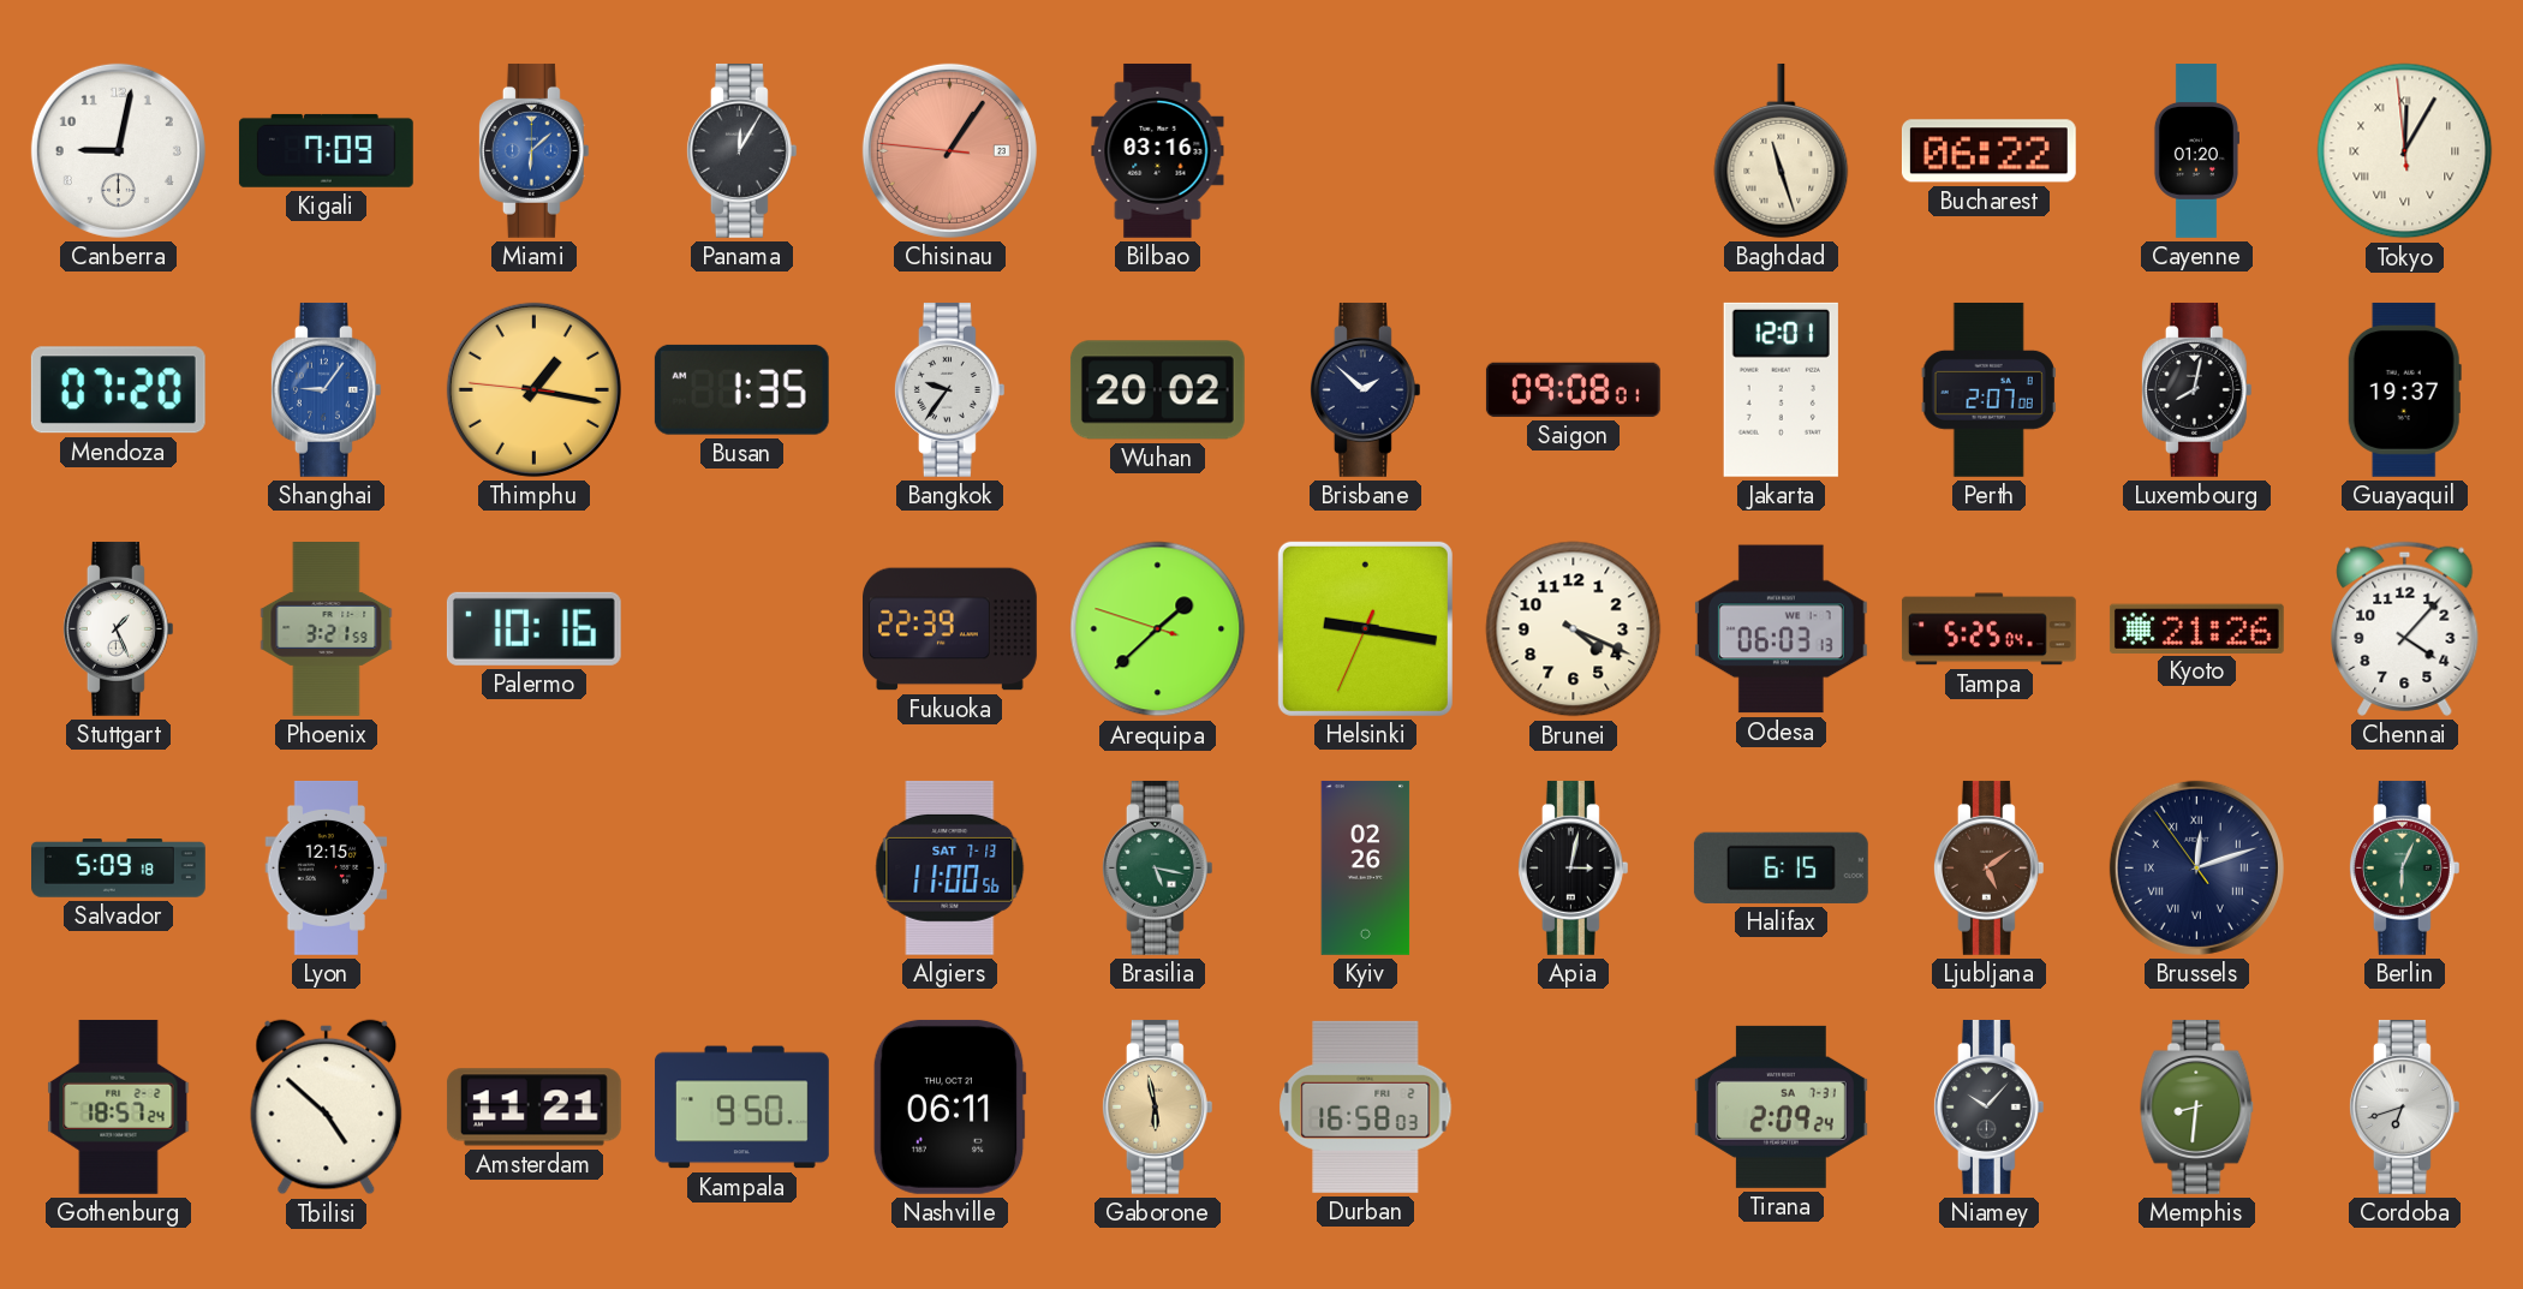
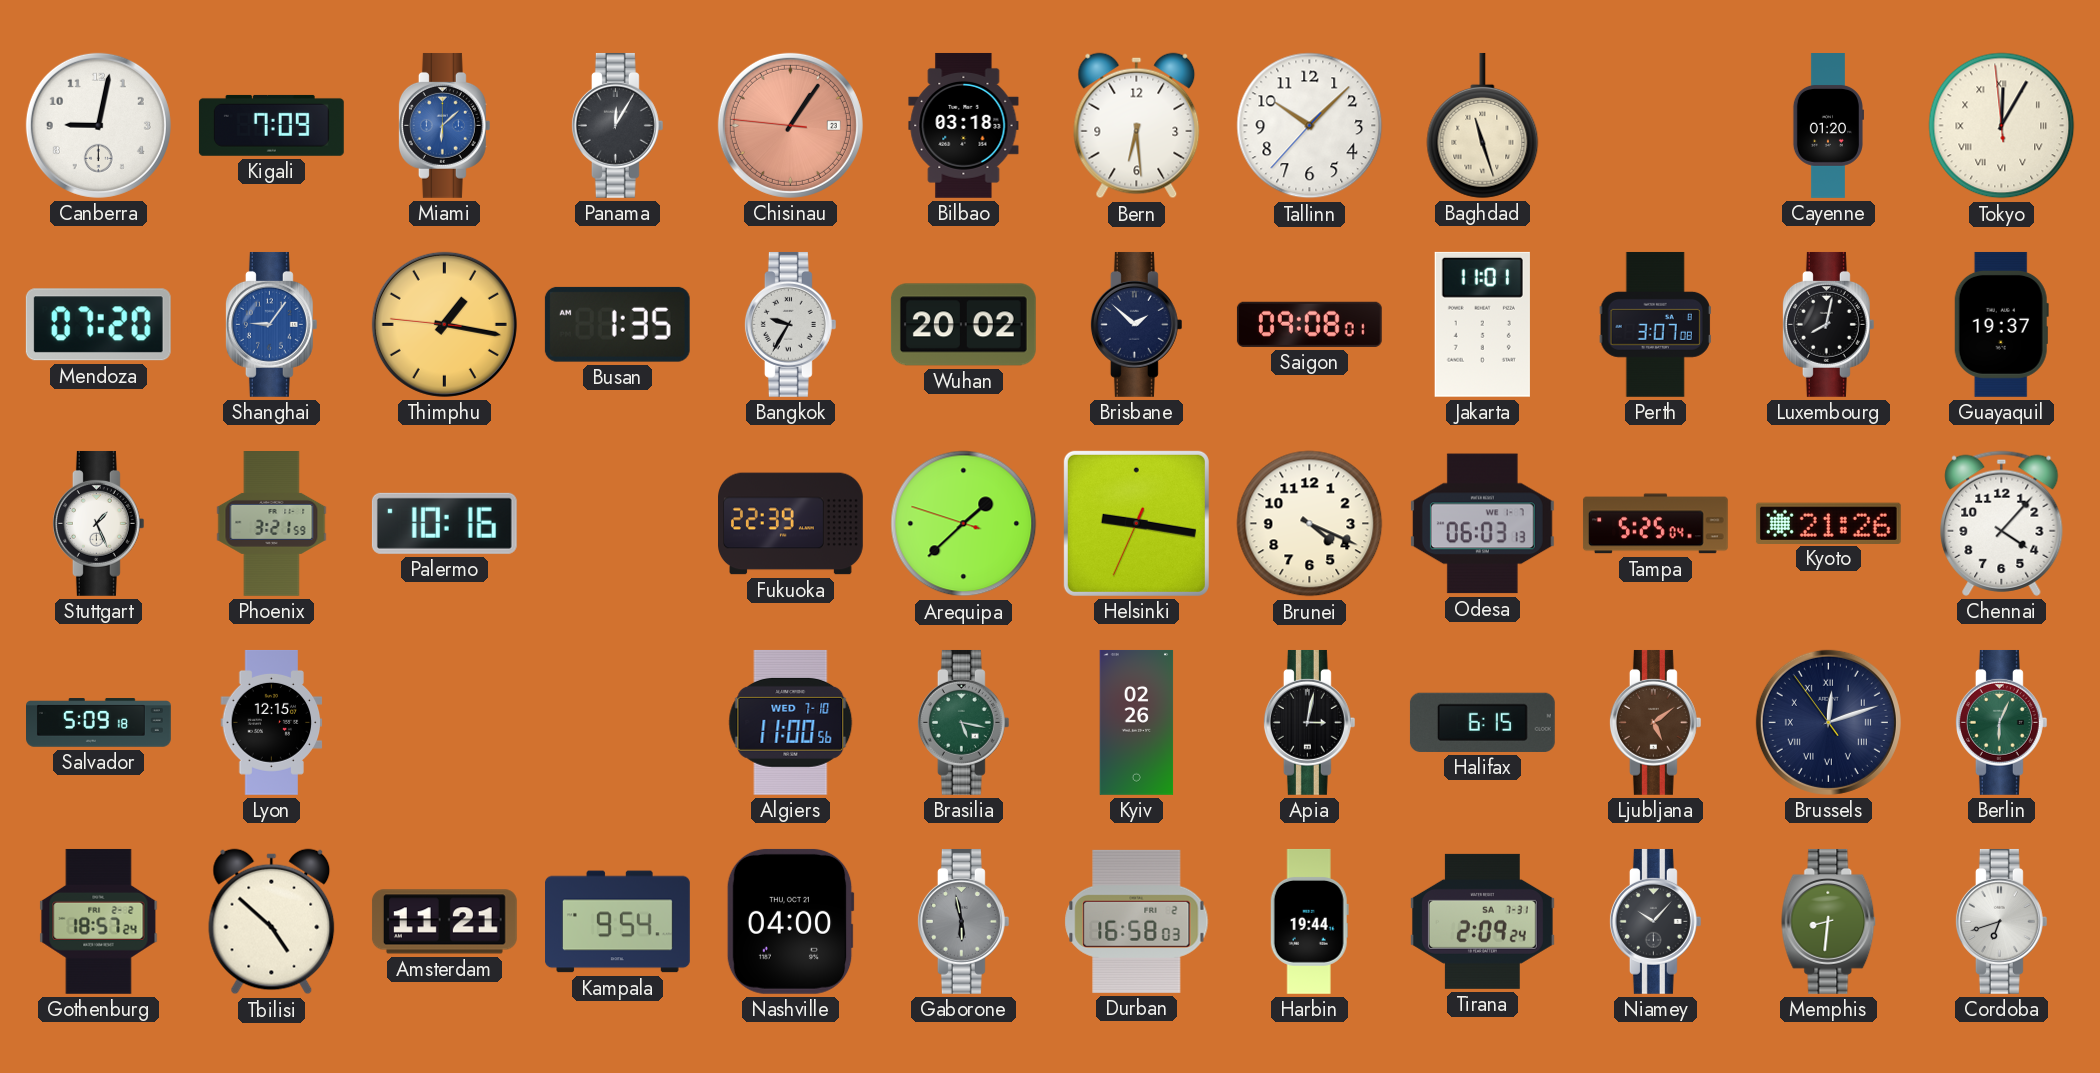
Bilbao: 03:16 -> 03:18
Bern: none -> 6:29
Tallinn: none -> 10:07
Bucharest: 06:22 -> none
Bangkok: 9:36 -> 9:35
Jakarta: 12:01 -> 11:01
Perth: 2:07 -> 3:07
Algiers date: SAT 7-13 -> WED 7-10
Kampala: 9:50 -> 9:54
Nashville: 06:11 -> 04:00
Gaborone dial: champagne -> grey
Harbin: none -> 19:44
